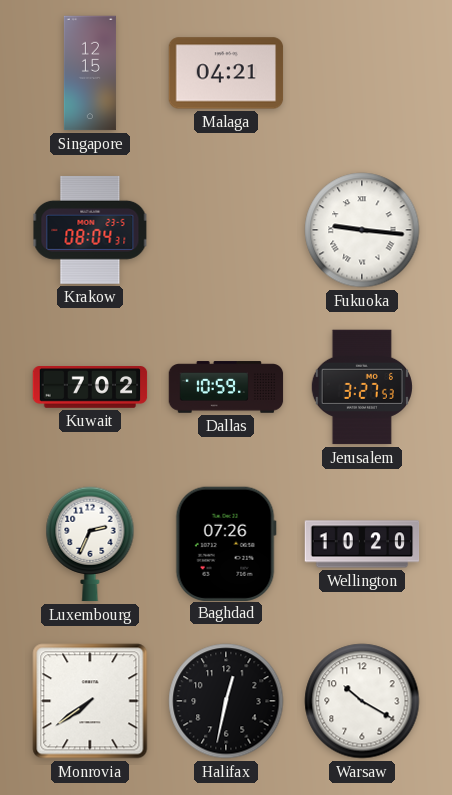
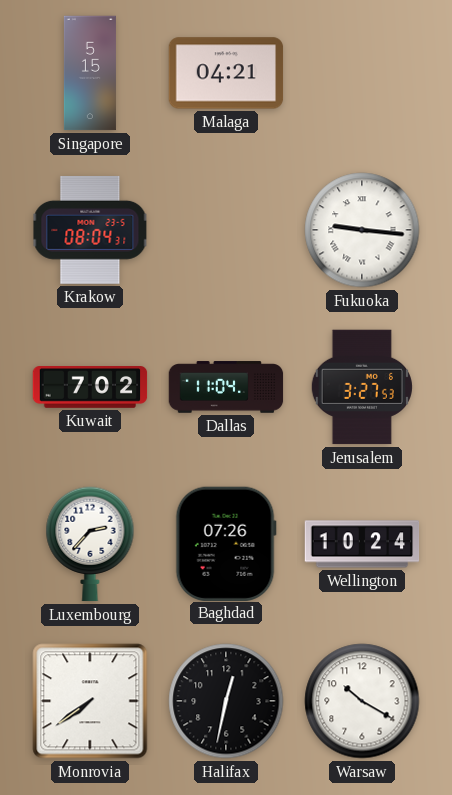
Singapore: 12:15 -> 5:15
Dallas: 10:59 -> 11:04
Luxembourg: 2:34 -> 2:37
Wellington: 10:20 -> 10:24
